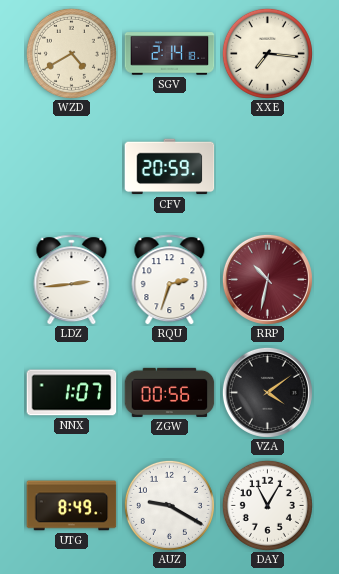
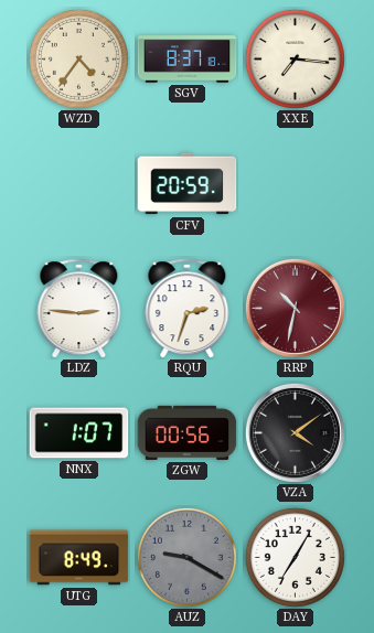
WZD: 4:40 -> 4:36
SGV: 2:14 -> 8:37
LDZ: 2:44 -> 2:46
AUZ dial: white -> grey
DAY: 11:05 -> 7:05
